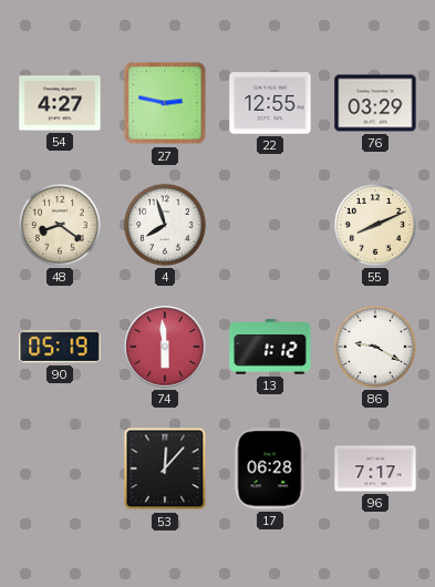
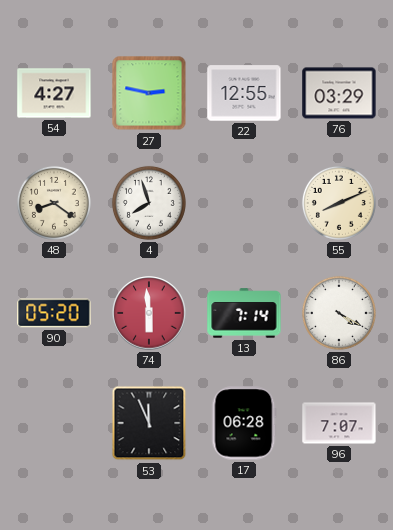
90: 05:19 -> 05:20
13: 1:12 -> 7:14
86: 9:20 -> 4:20
53: 12:07 -> 11:56
96: 7:17 -> 7:07
